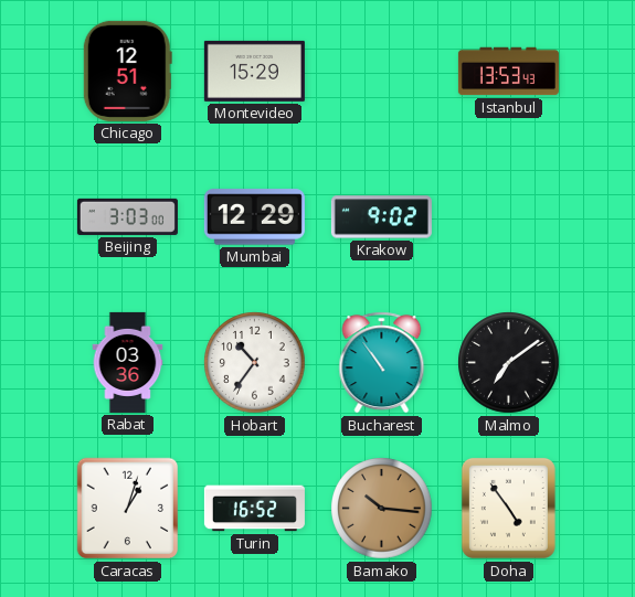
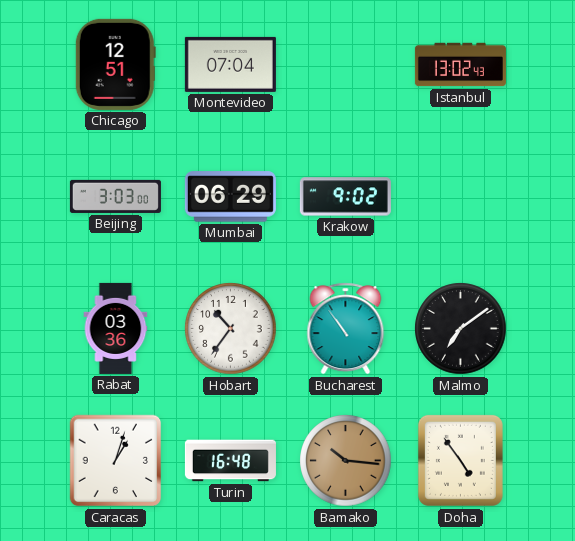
Montevideo: 15:29 -> 07:04
Istanbul: 13:53 -> 13:02
Mumbai: 12:29 -> 06:29
Turin: 16:52 -> 16:48
